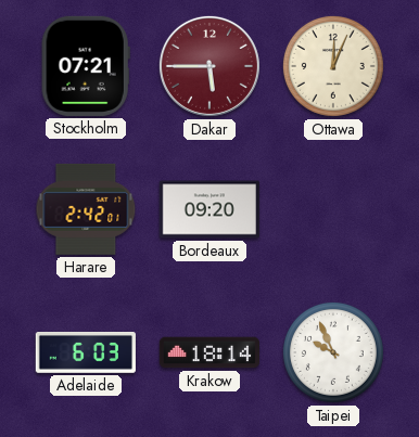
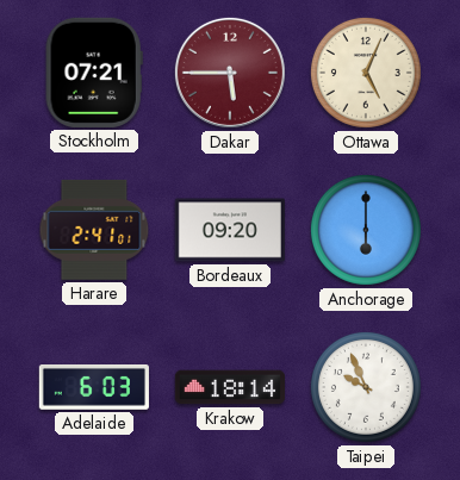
Ottawa: 12:04 -> 5:04
Harare: 2:42 -> 2:41
Anchorage: none -> 6:00
